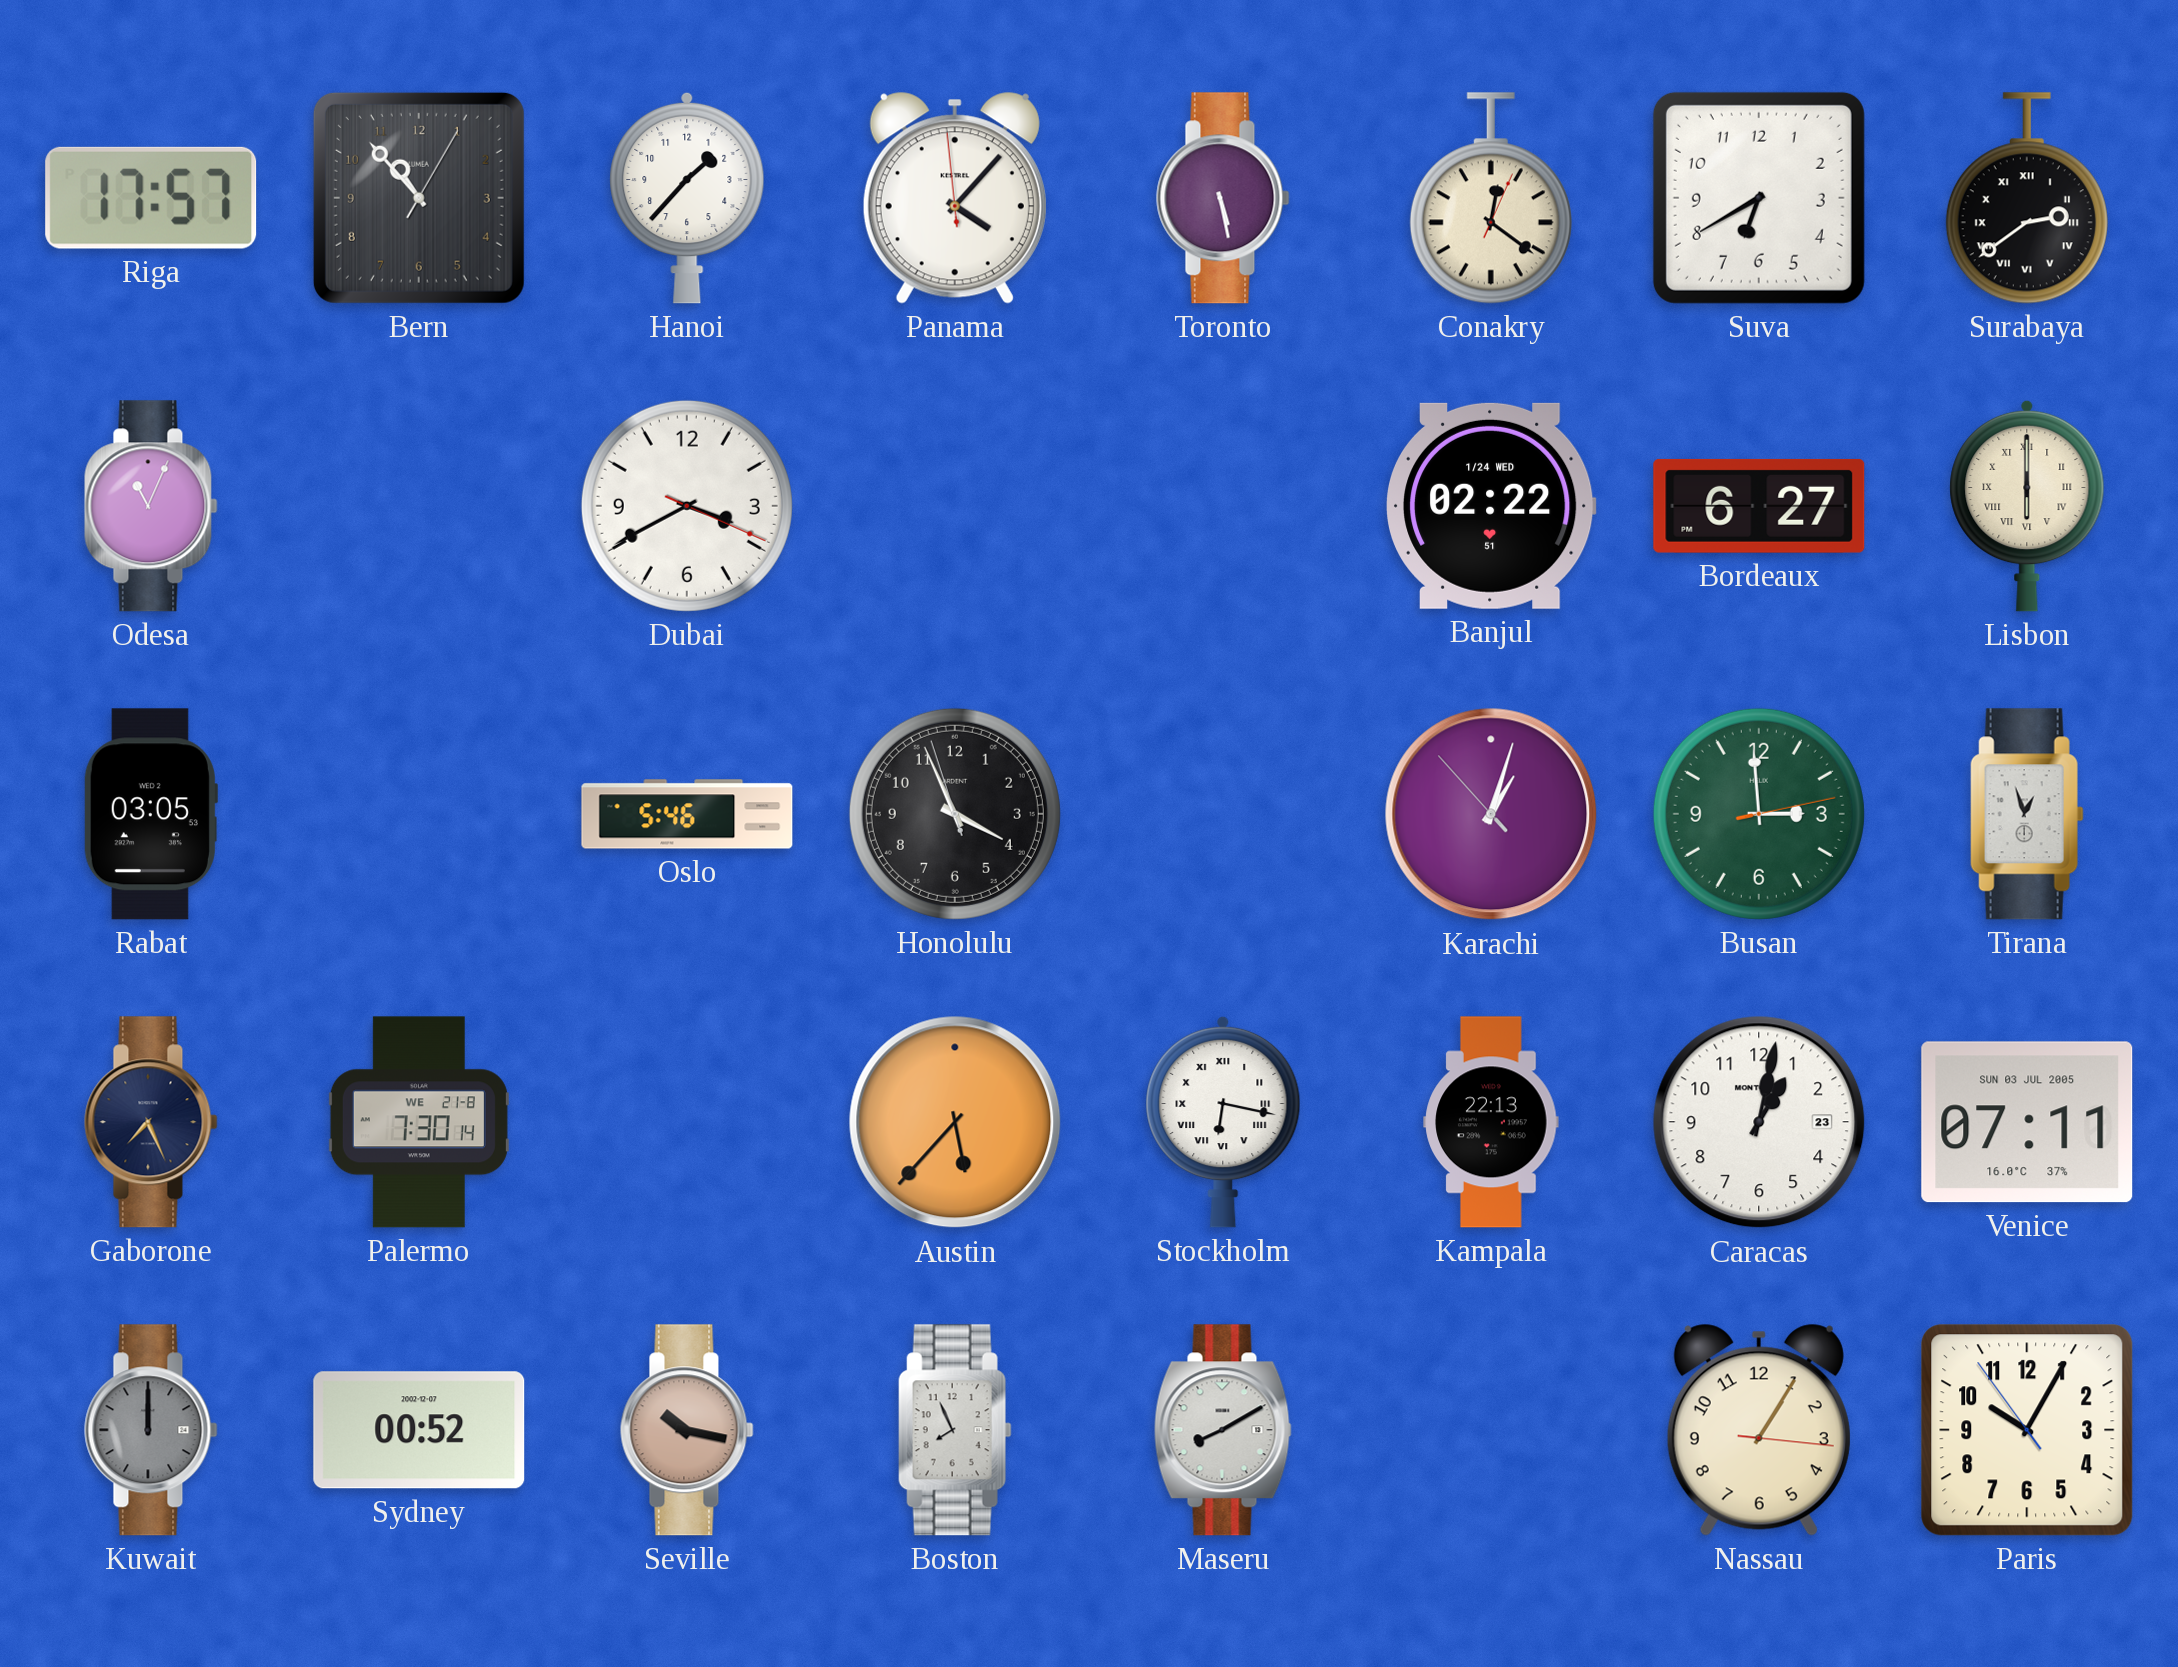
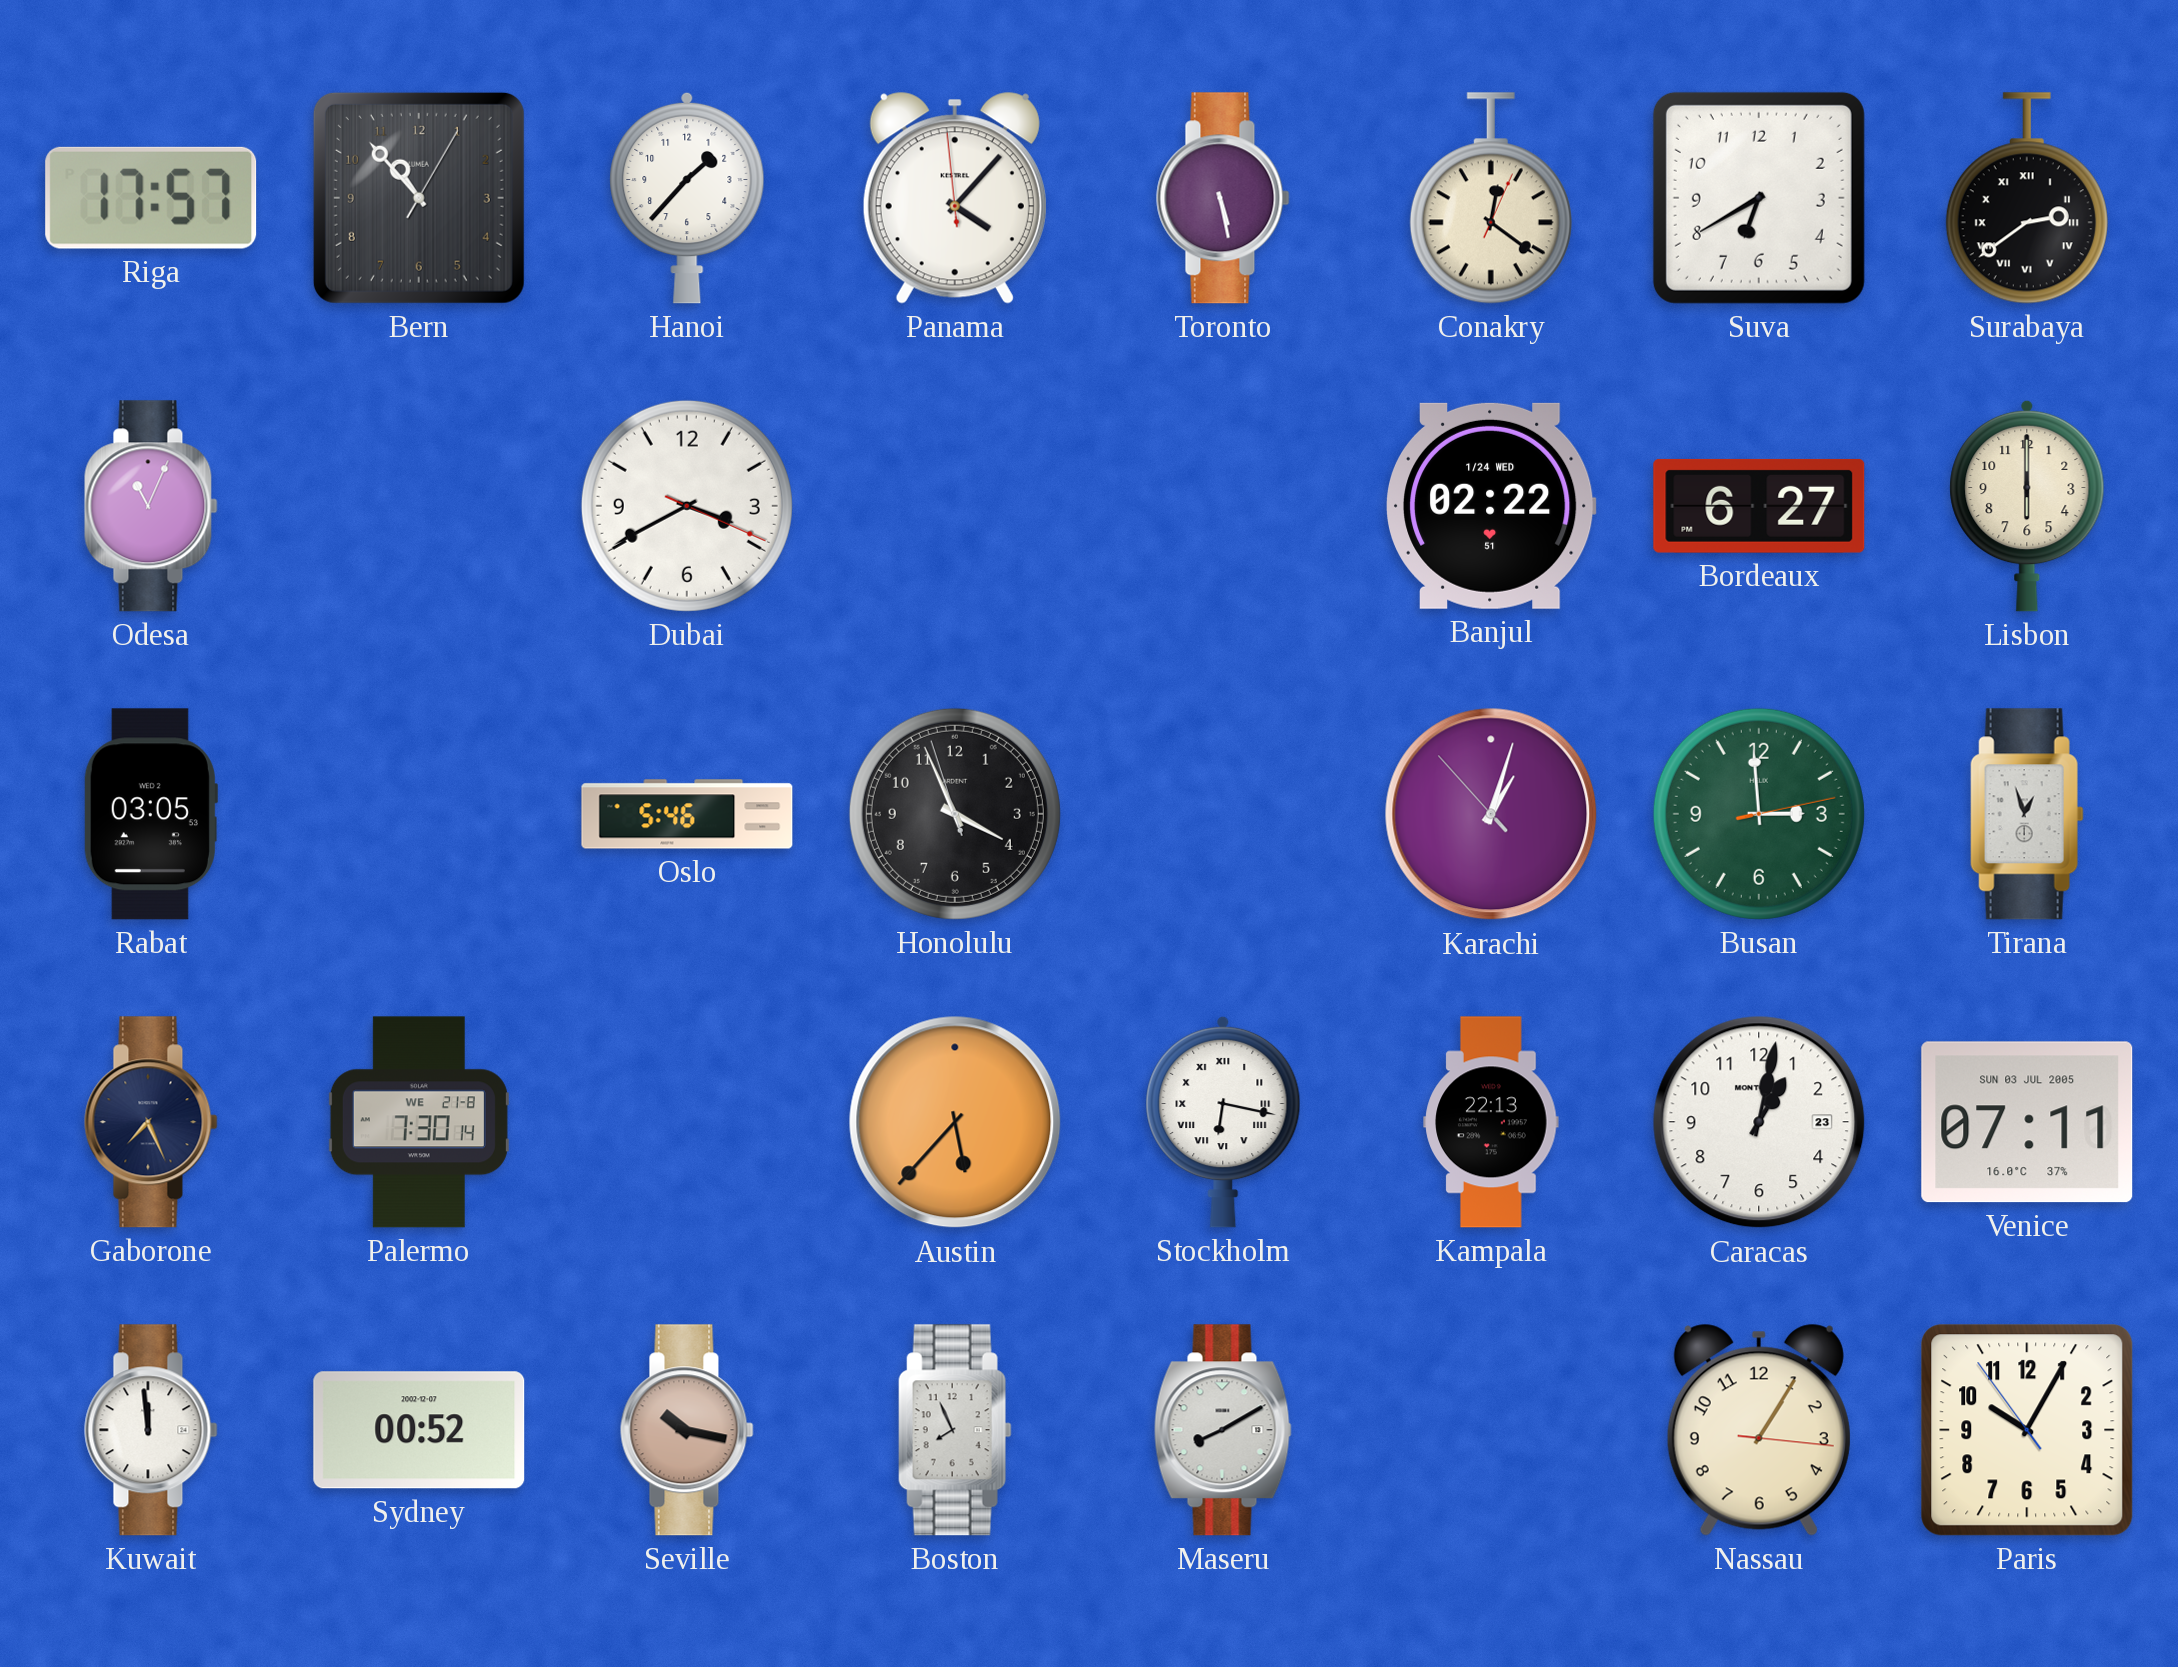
Lisbon numerals: Roman -> Arabic
Kuwait: 12:00 -> 11:59
Kuwait dial: grey -> white
